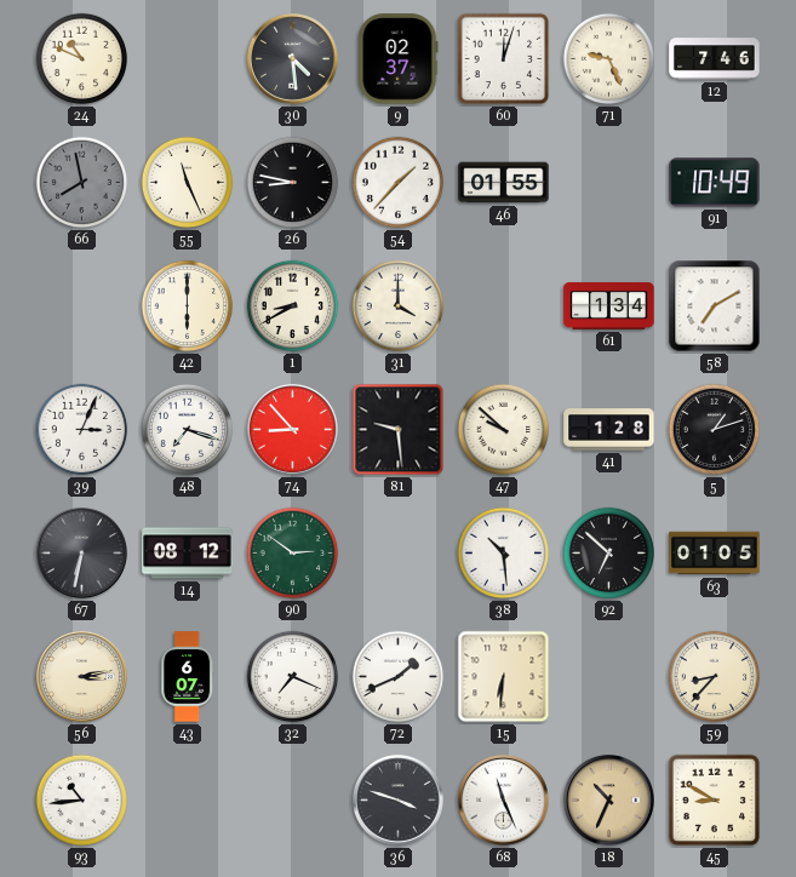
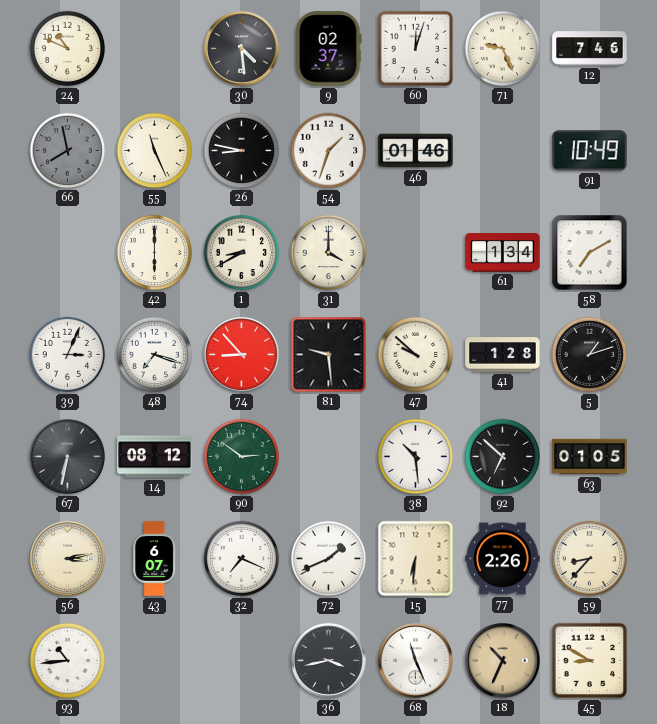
54: 1:37 -> 1:33
46: 01:55 -> 01:46
77: none -> 2:26
36: 3:48 -> 3:43
